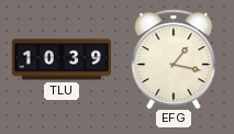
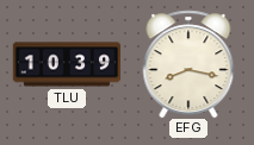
EFG: 1:17 -> 8:17
